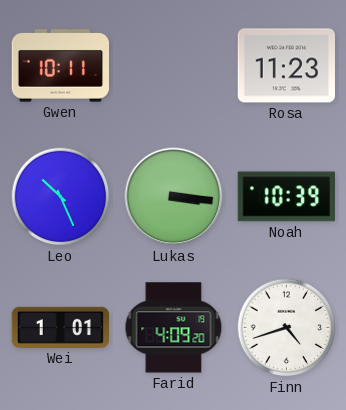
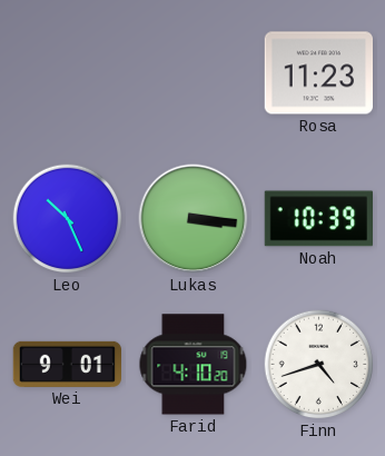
Gwen: 10:11 -> none
Wei: 1:01 -> 9:01
Farid: 4:09 -> 4:10
